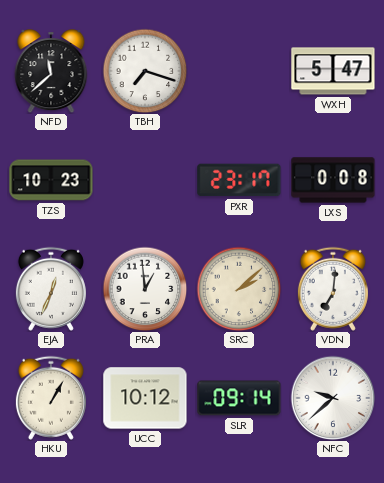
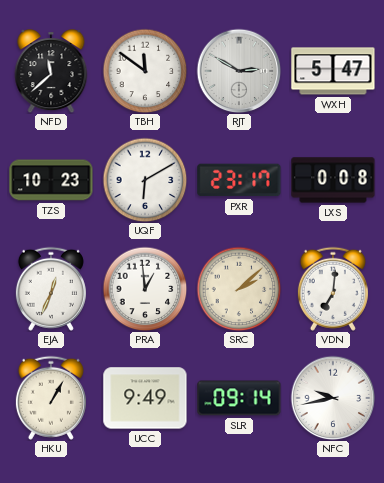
TBH: 7:18 -> 11:51
RJT: none -> 2:50
UQF: none -> 6:10
UCC: 10:12 -> 9:49
NFC: 9:38 -> 9:43
